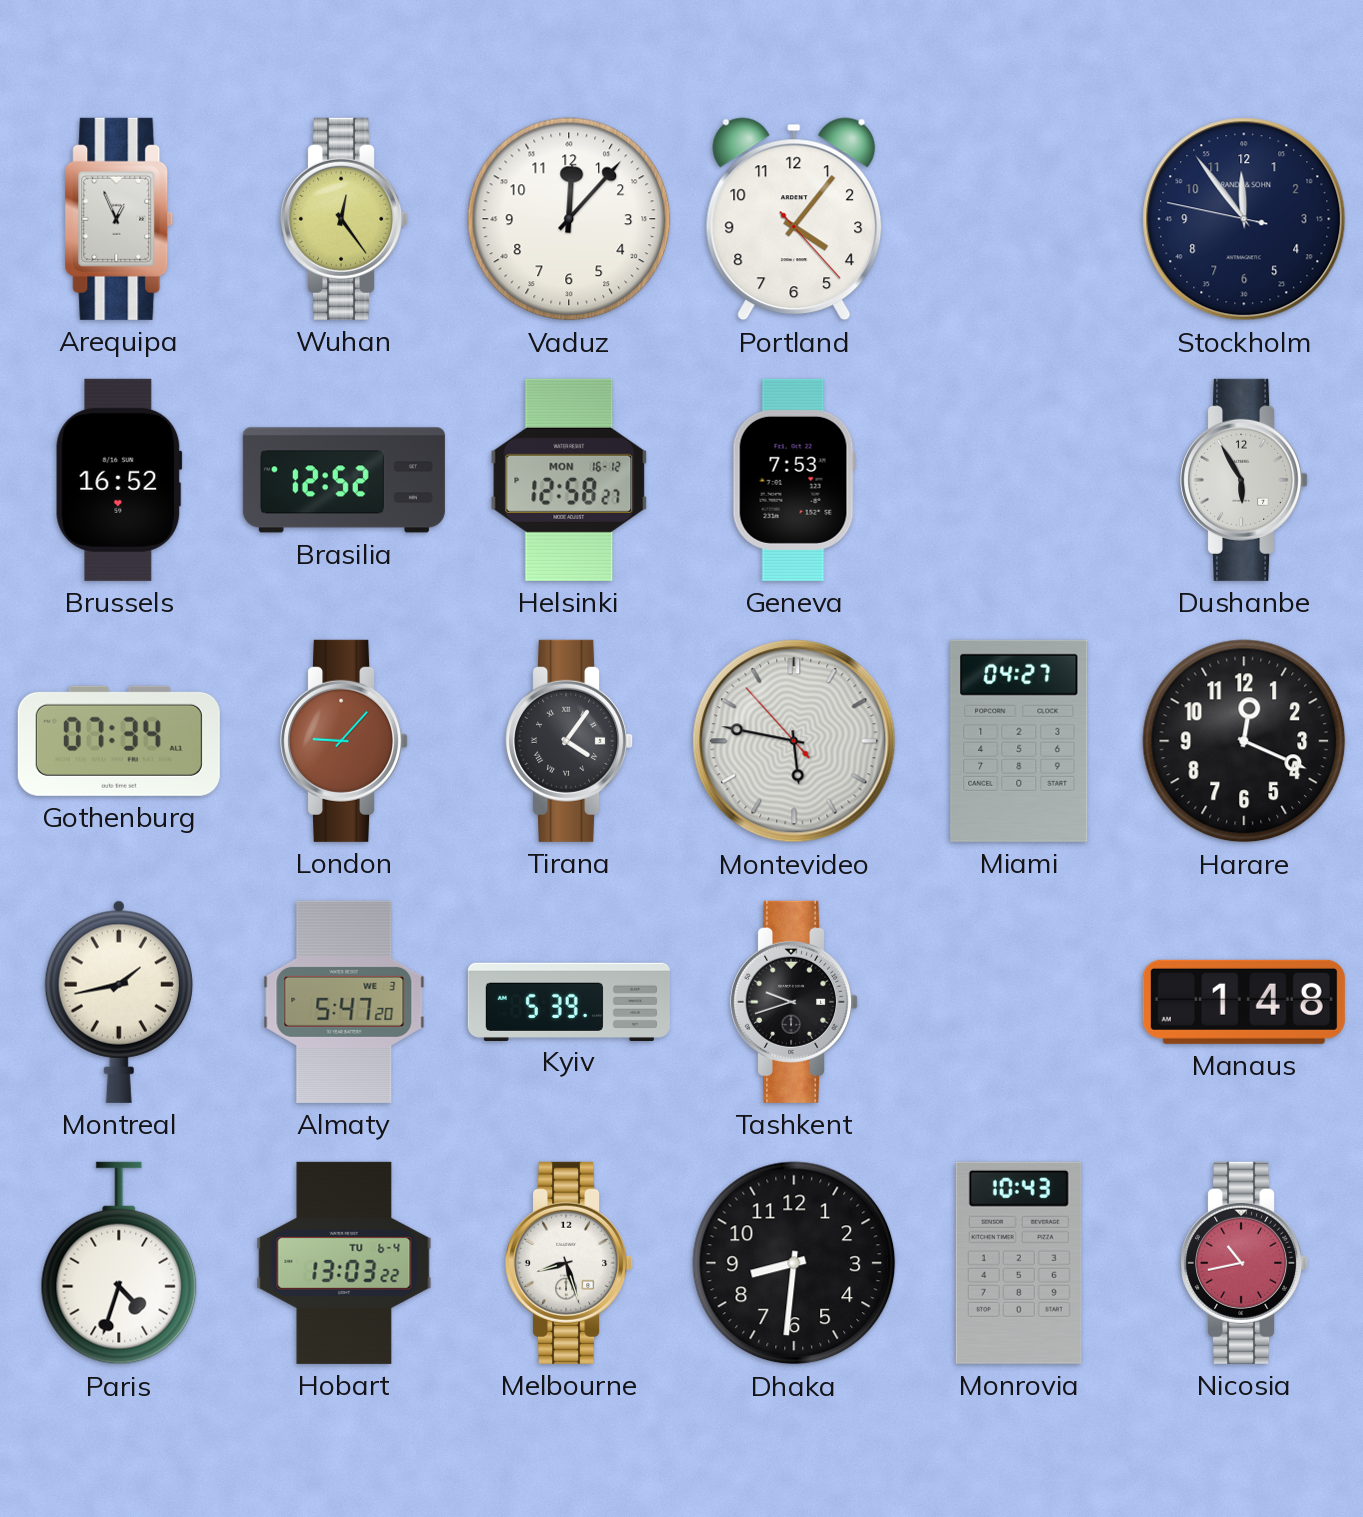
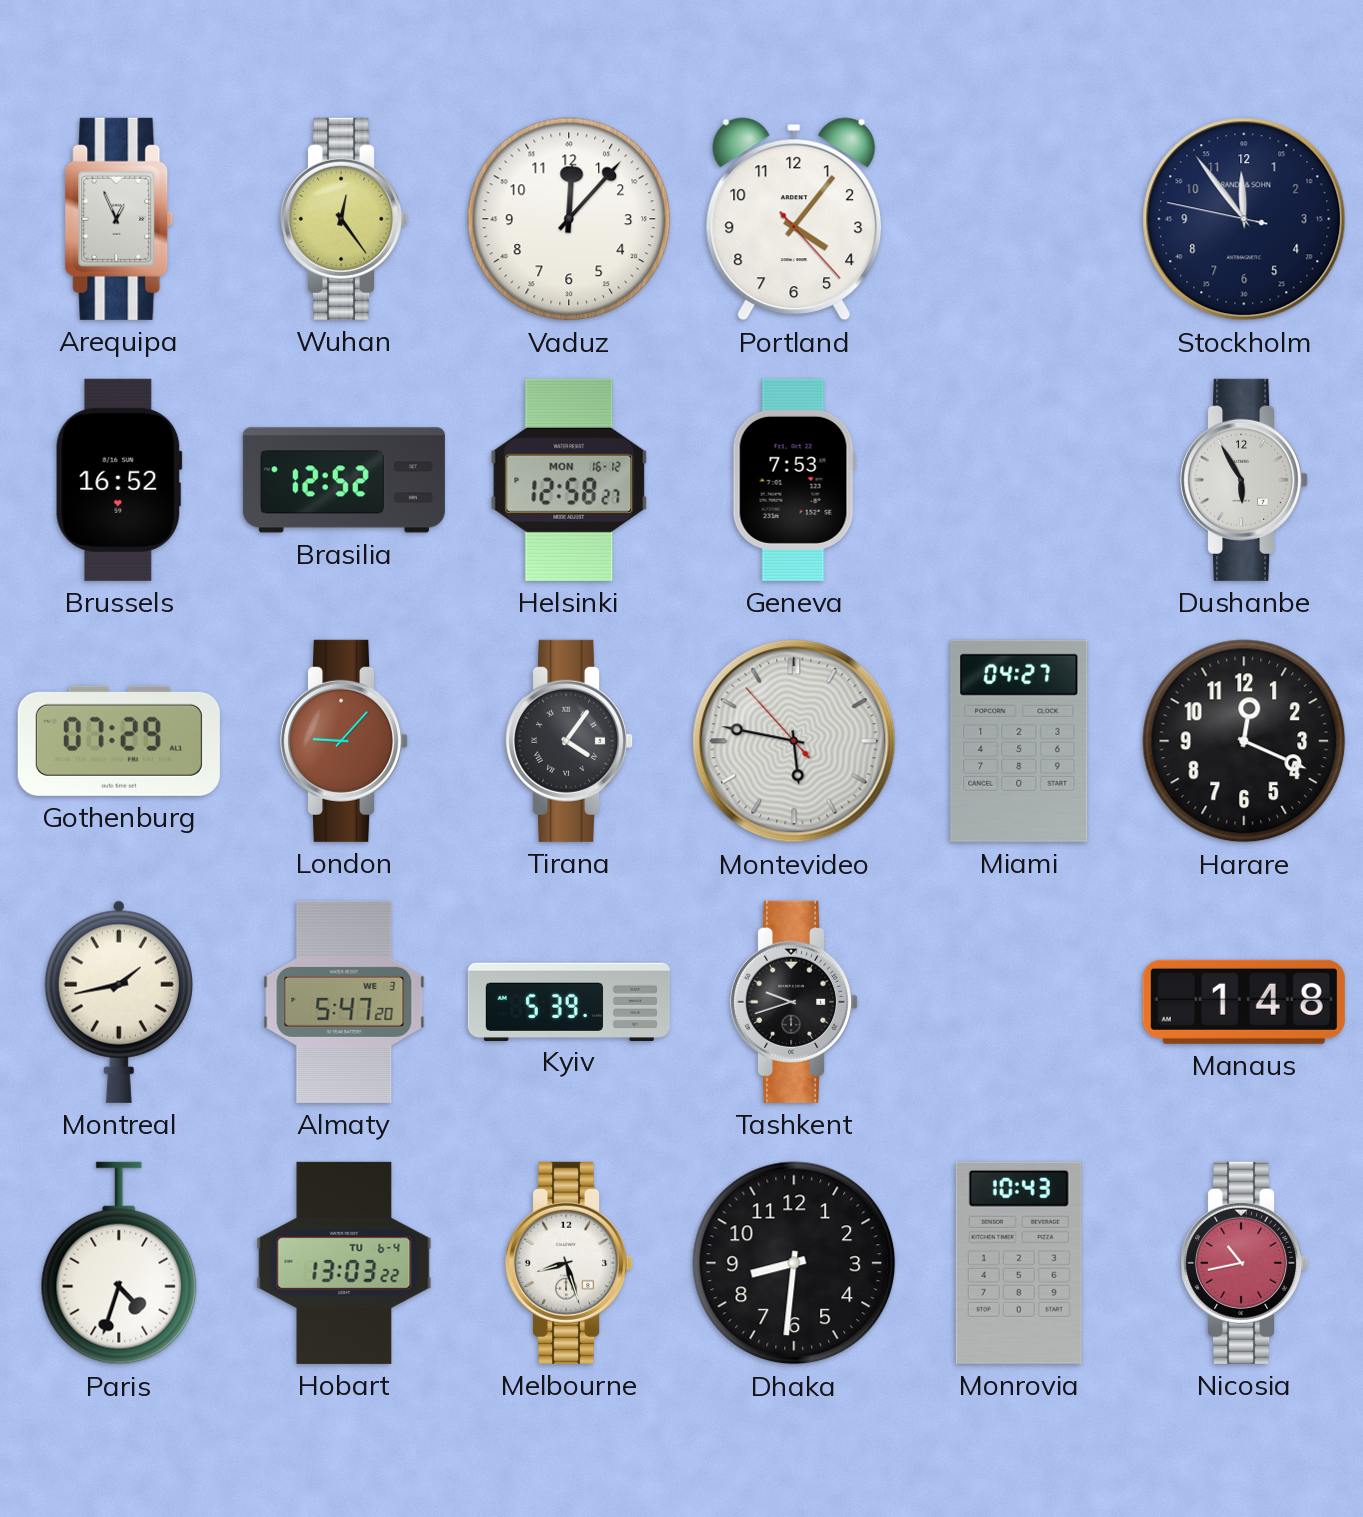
Gothenburg: 07:34 -> 07:29
